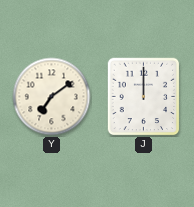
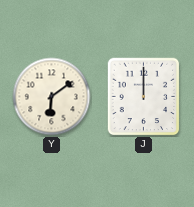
Y: 7:09 -> 6:09
